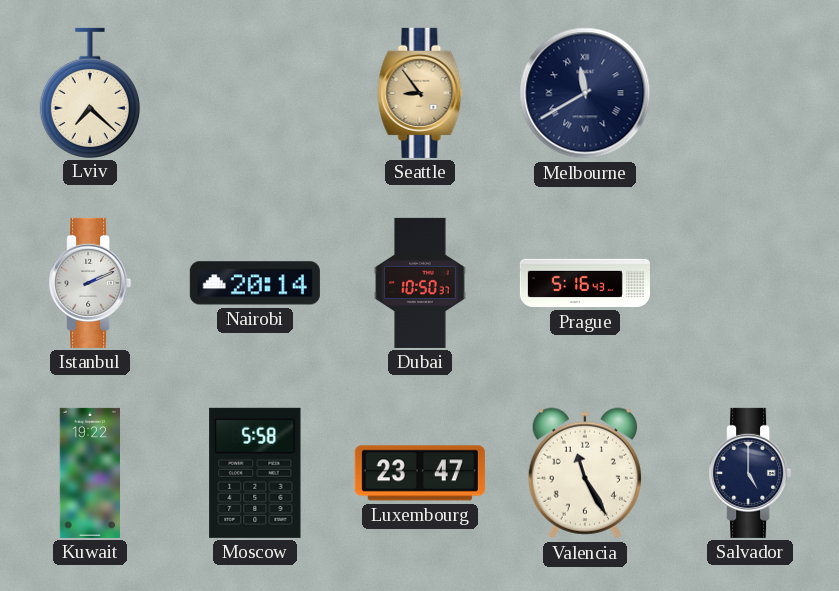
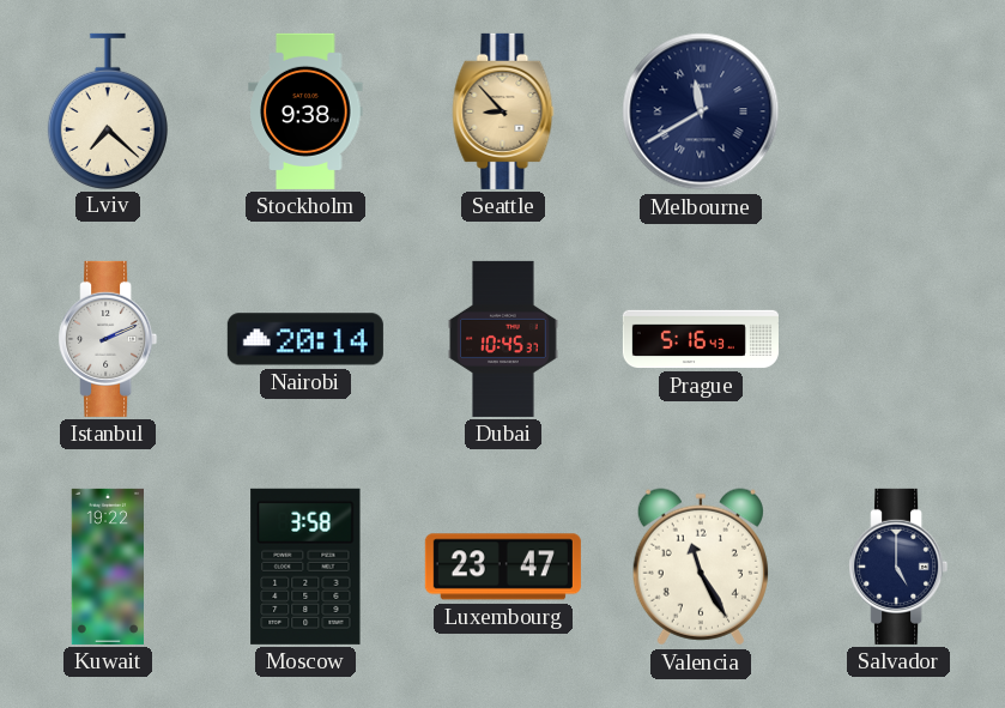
Stockholm: none -> 9:38
Seattle: 8:54 -> 8:53
Dubai: 10:50 -> 10:45
Moscow: 5:58 -> 3:58
